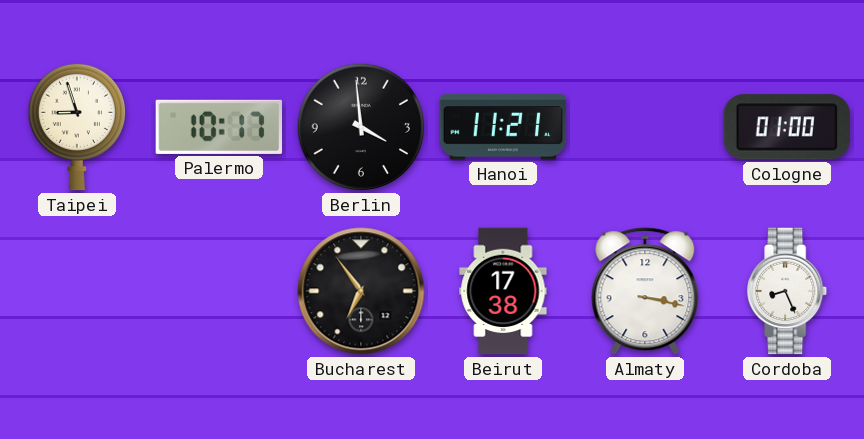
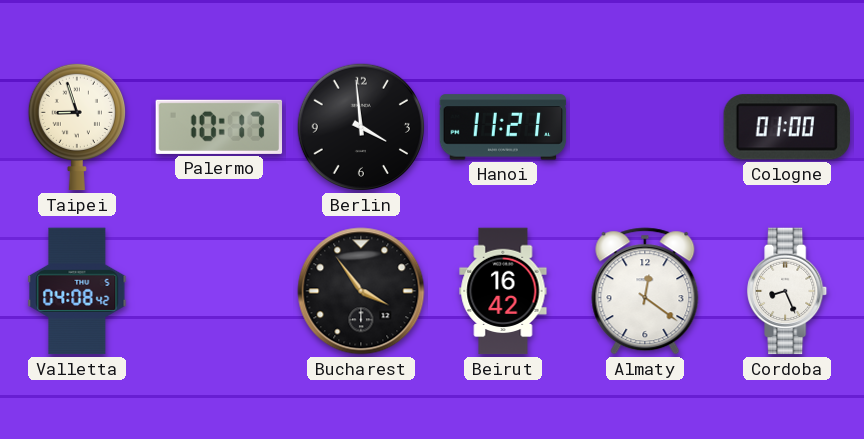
Valletta: none -> 04:08
Bucharest: 6:54 -> 3:54
Beirut: 17:38 -> 16:42
Almaty: 3:17 -> 12:21
